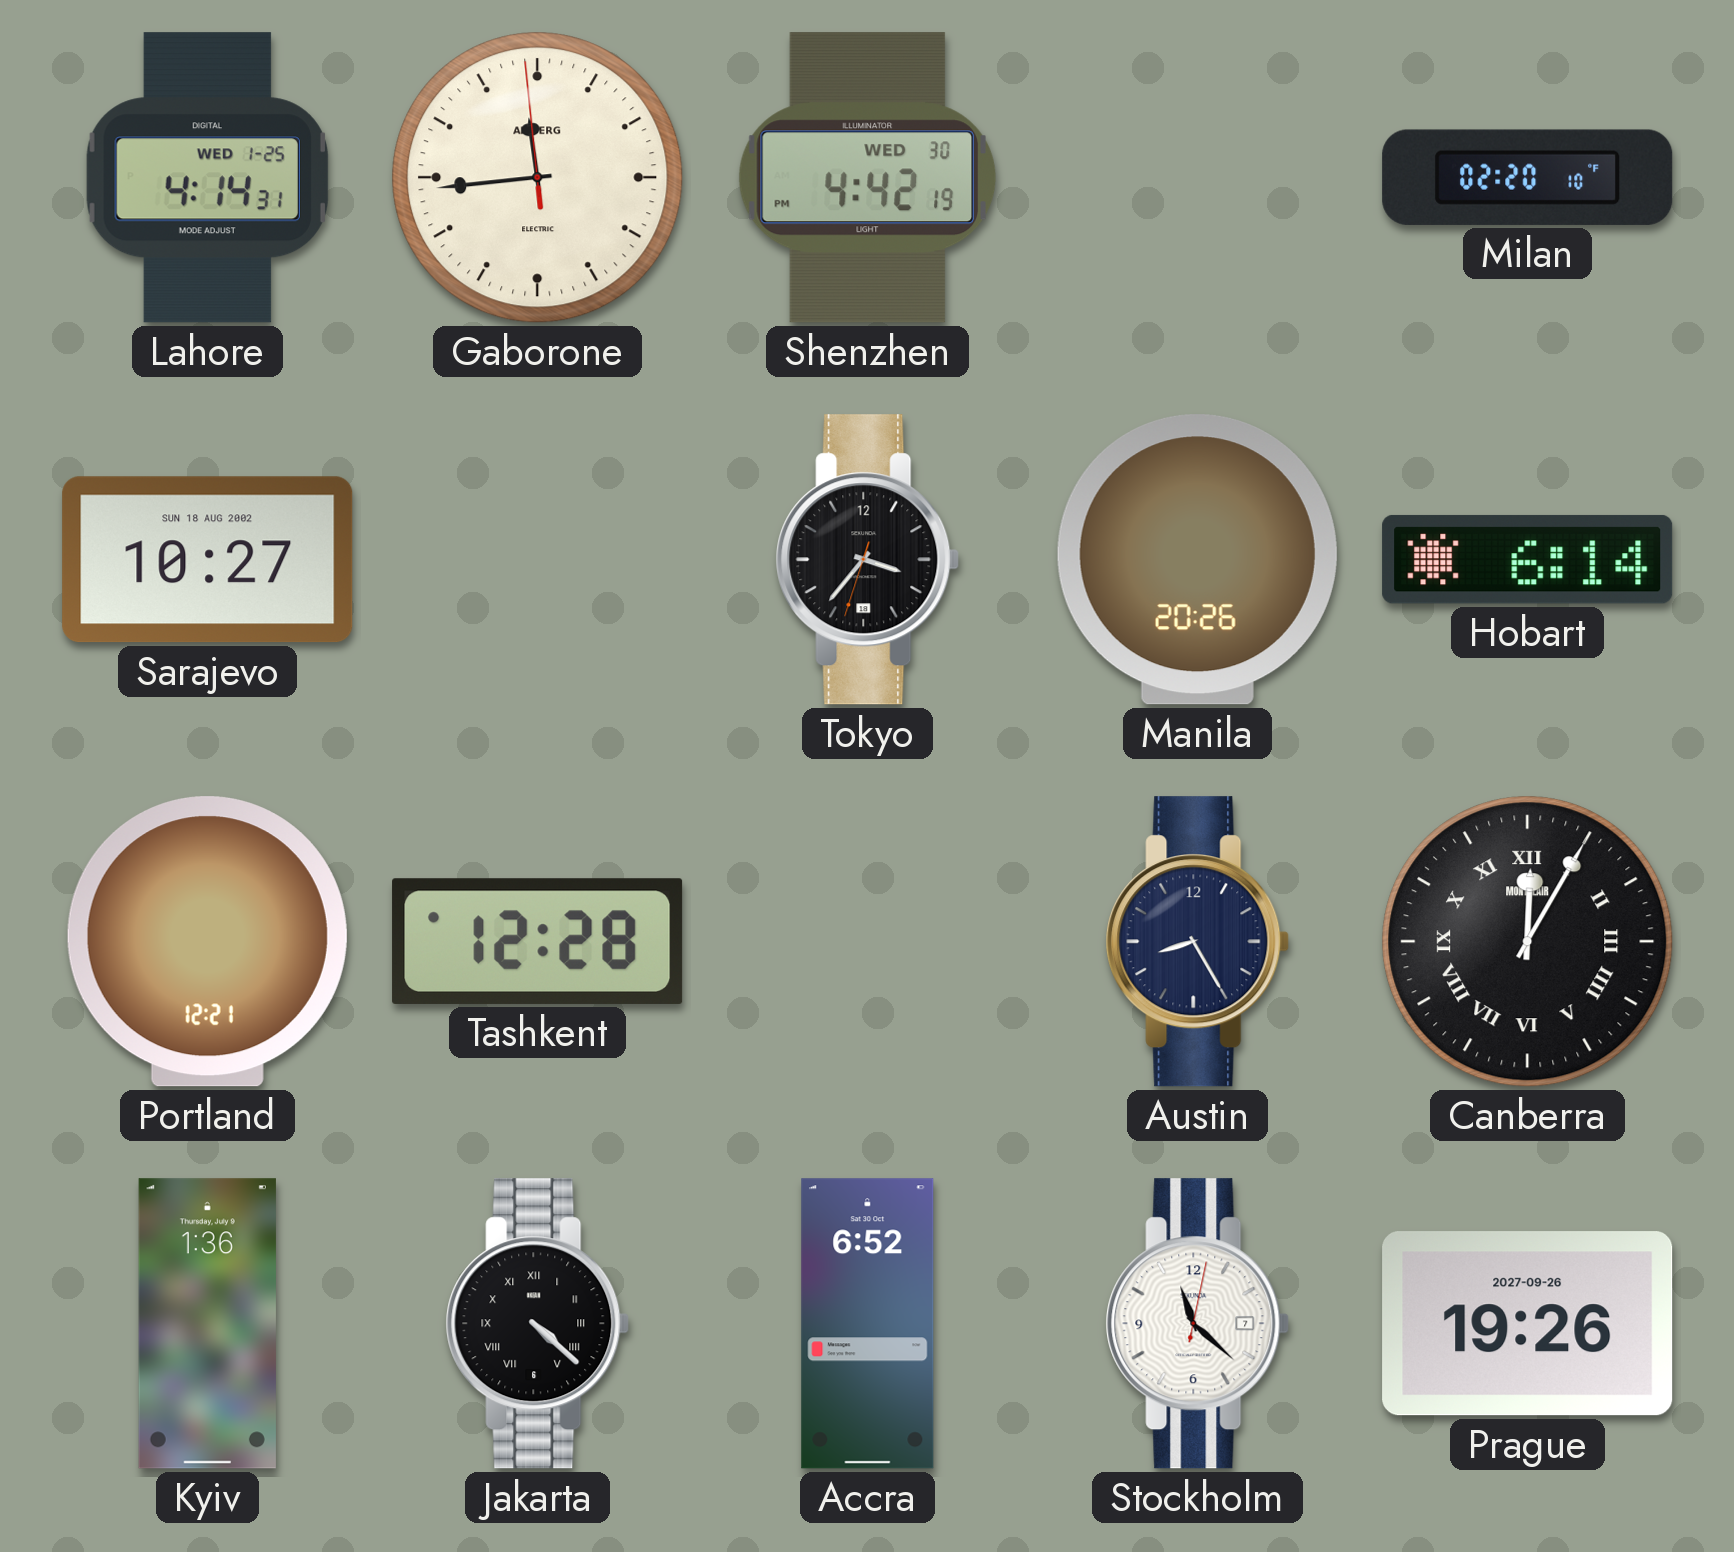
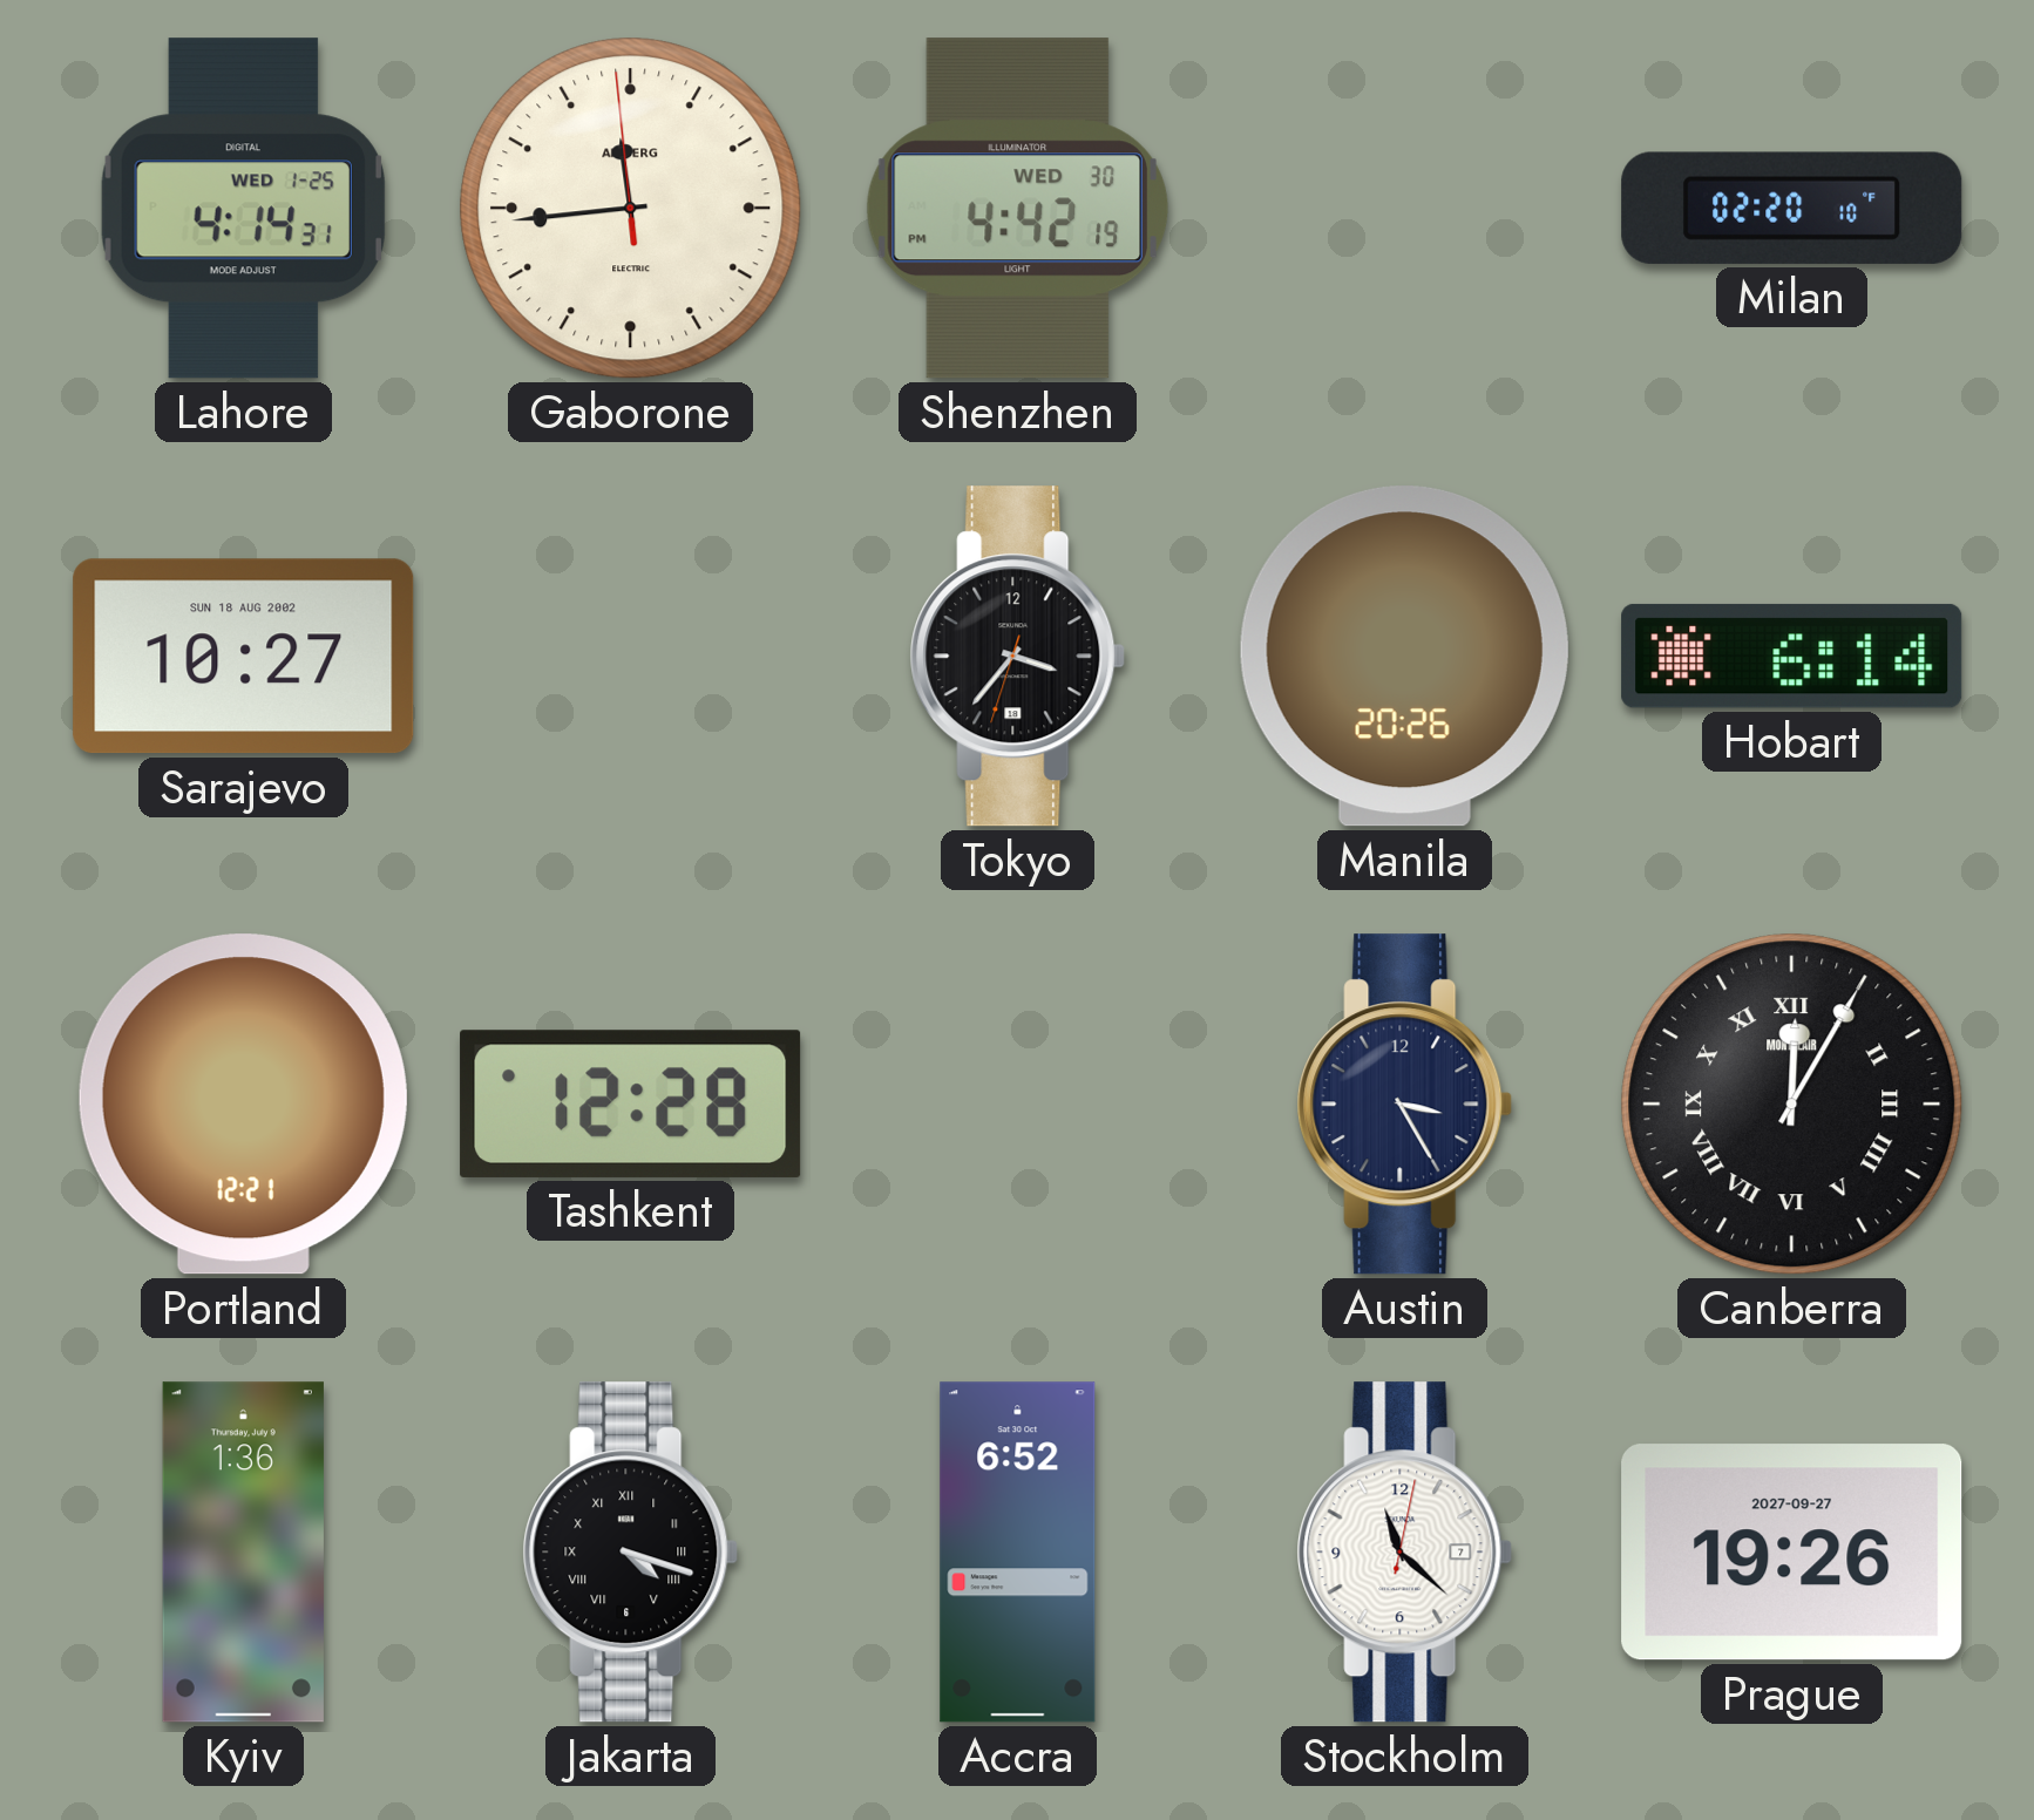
Austin: 8:25 -> 3:25
Jakarta: 4:22 -> 4:18
Prague date: 2027-09-26 -> 2027-09-27
